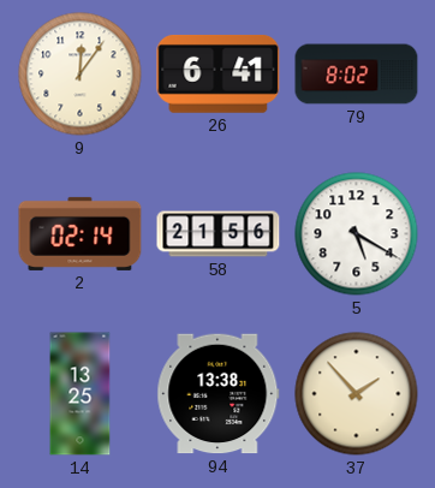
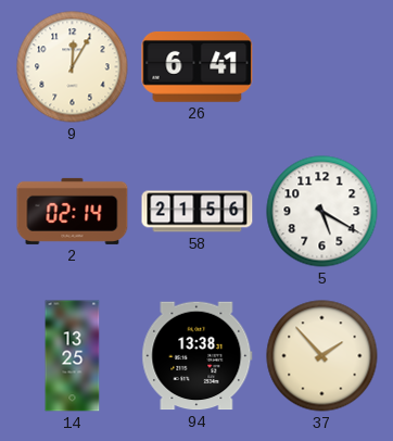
9: 12:06 -> 12:05
79: 8:02 -> none
